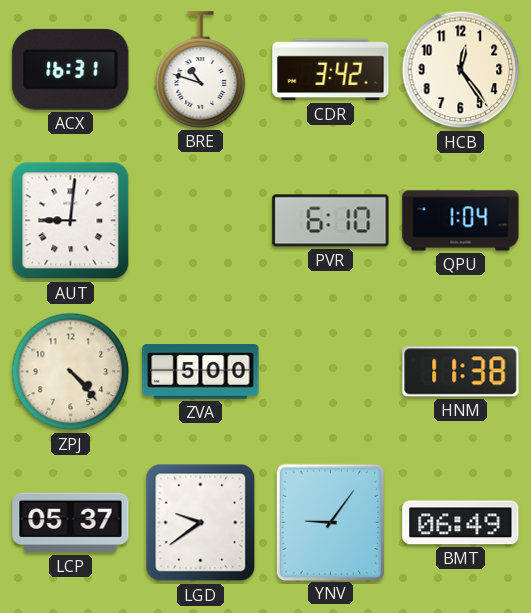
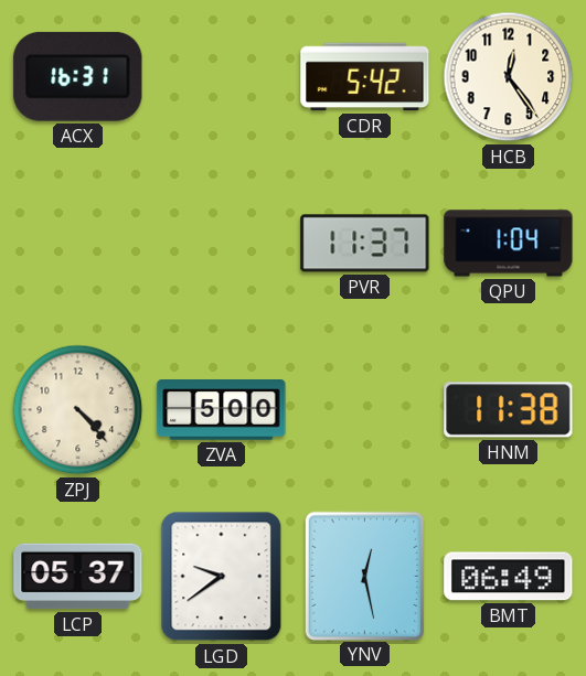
BRE: 10:48 -> none
CDR: 3:42 -> 5:42
AUT: 9:01 -> none
PVR: 6:10 -> 11:37
YNV: 9:06 -> 12:28
